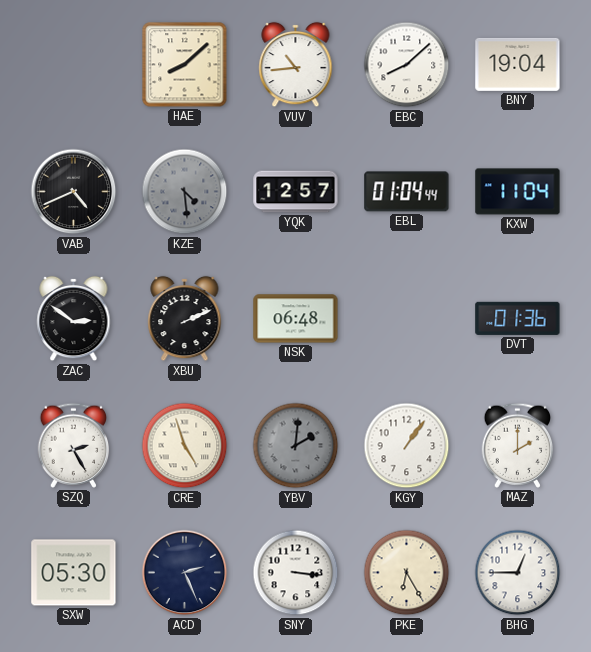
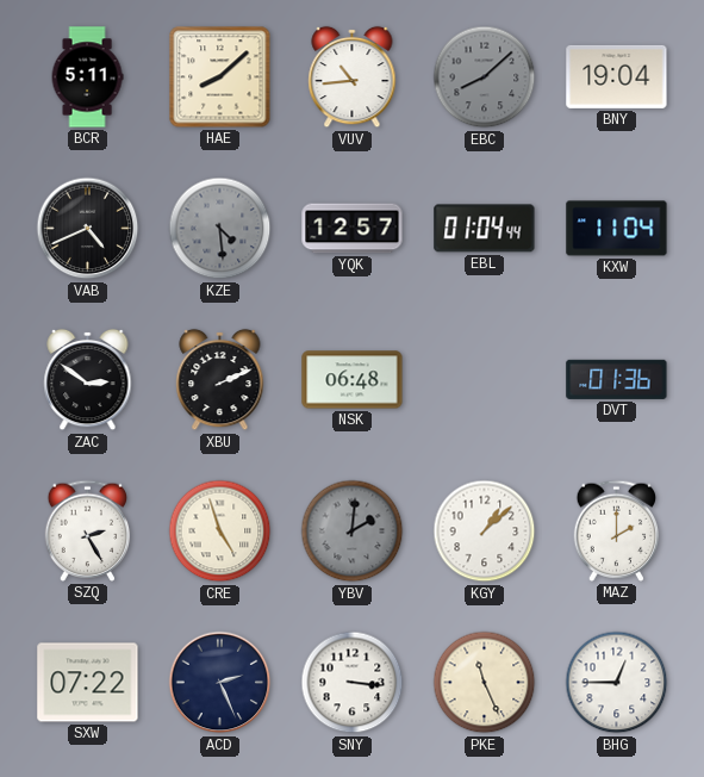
BCR: none -> 5:11
EBC dial: white -> grey
KGY: 1:06 -> 1:08
SXW: 05:30 -> 07:22
PKE: 6:25 -> 11:26
